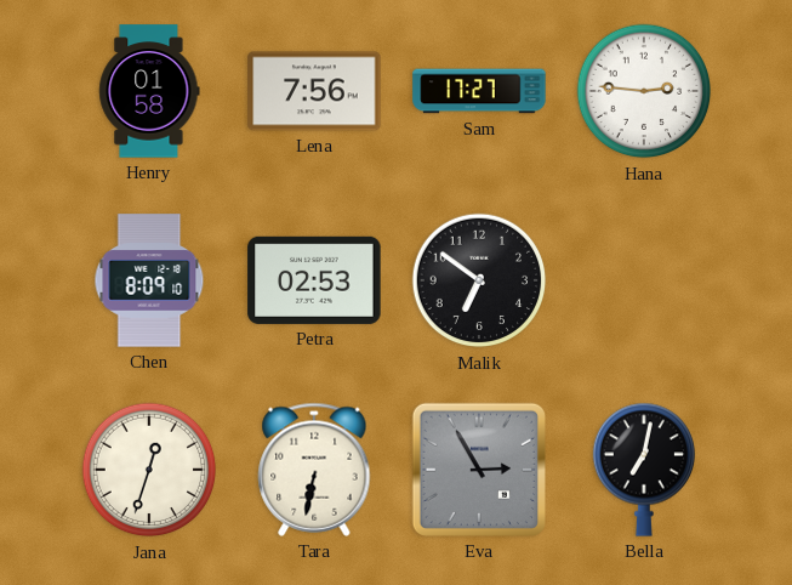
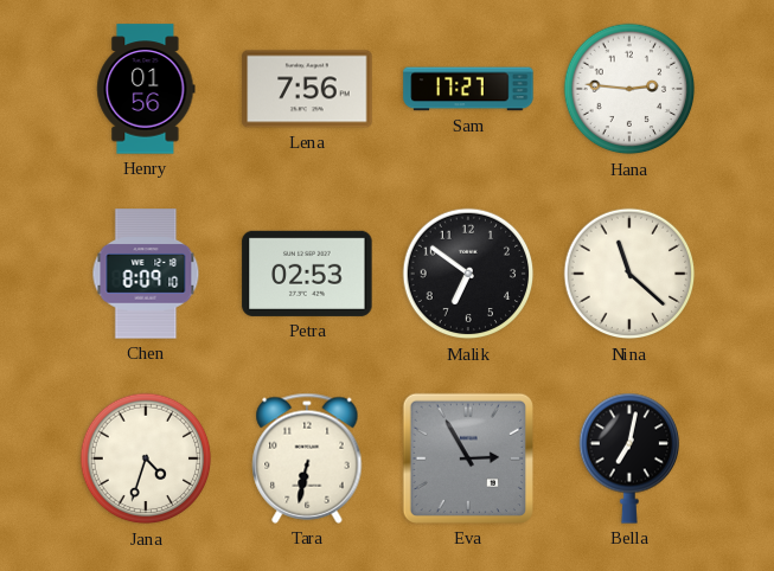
Henry: 01:58 -> 01:56
Nina: none -> 11:22
Jana: 12:33 -> 4:33
